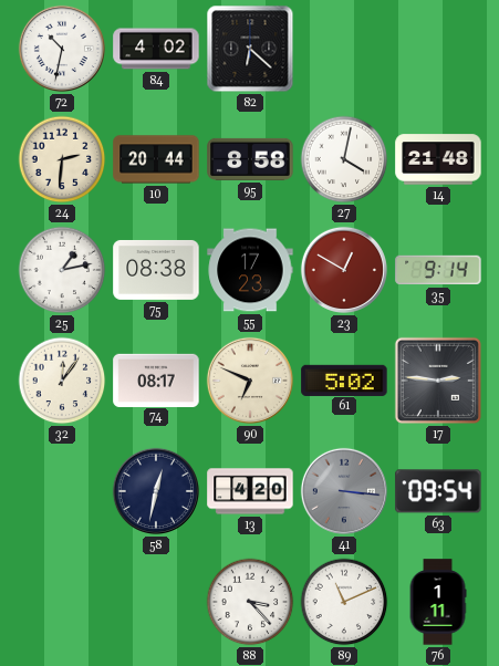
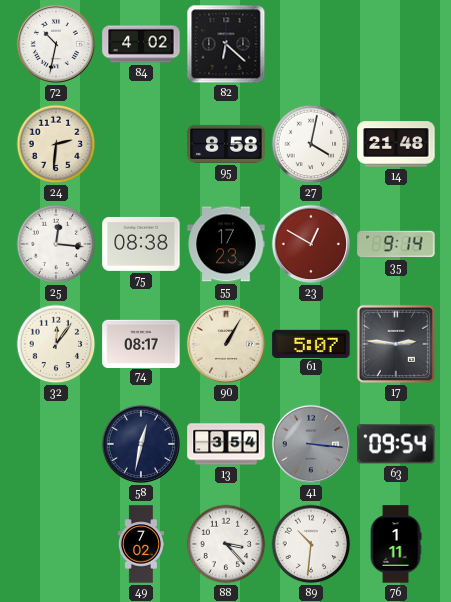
10: 20:44 -> none
25: 1:13 -> 12:16
90: 6:49 -> 1:05
61: 5:02 -> 5:07
13: 4:20 -> 3:54
49: none -> 7:02
89: 11:11 -> 10:31
